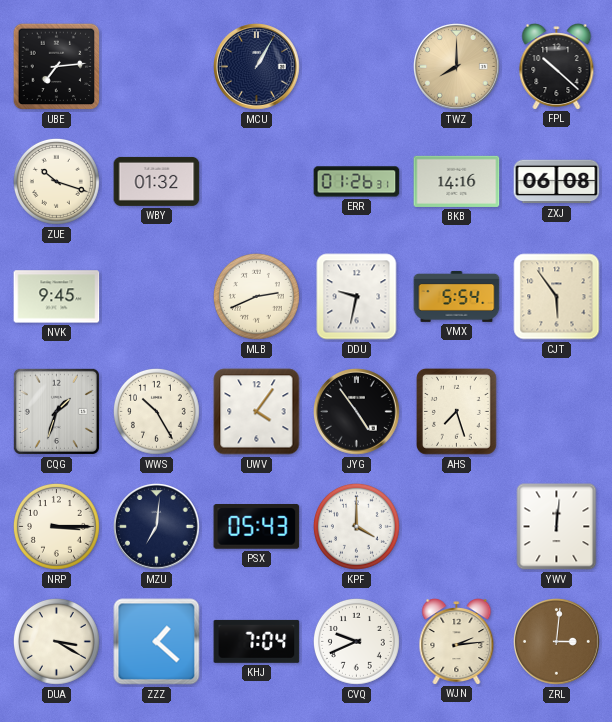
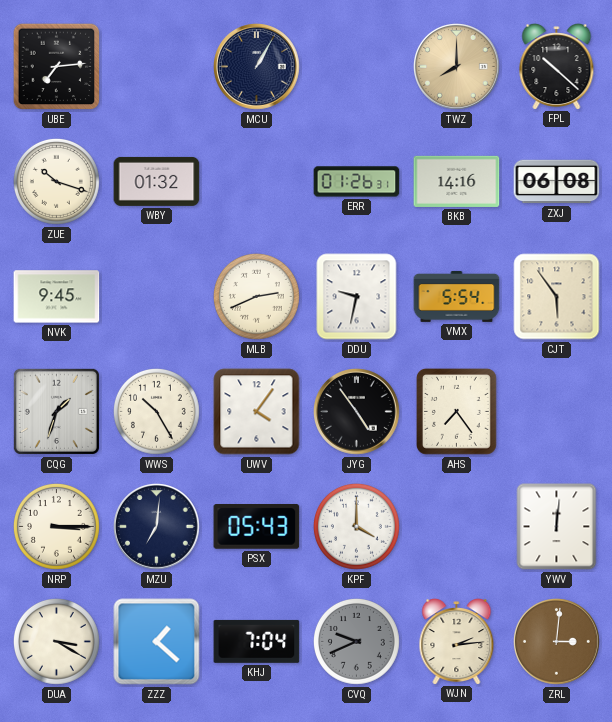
AHS: 7:27 -> 7:24
CVQ dial: white -> grey
